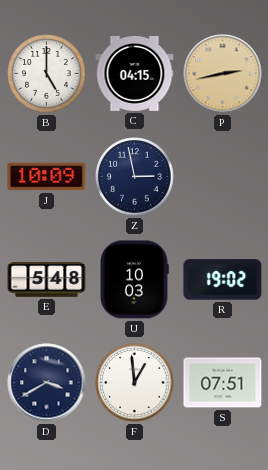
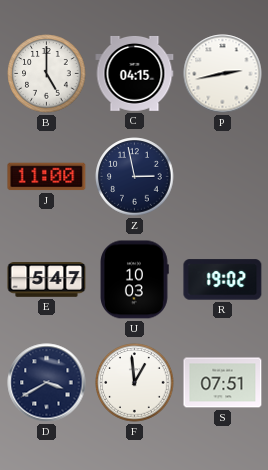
P dial: champagne -> white
J: 10:09 -> 11:00
E: 5:48 -> 5:47
